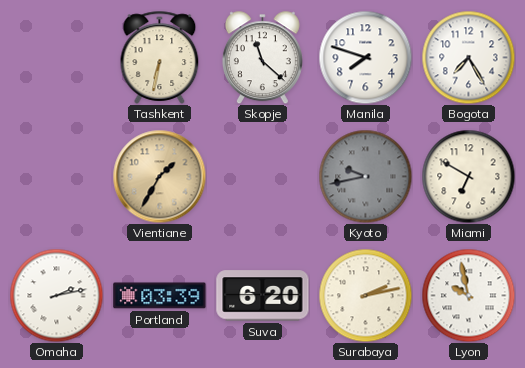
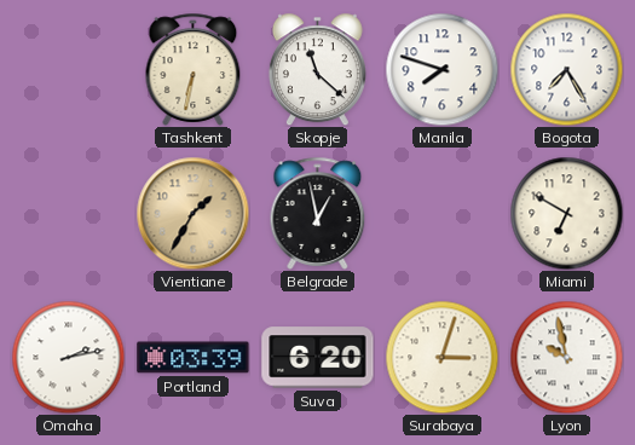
Belgrade: none -> 12:58
Kyoto: 9:43 -> none
Surabaya: 2:13 -> 3:03
